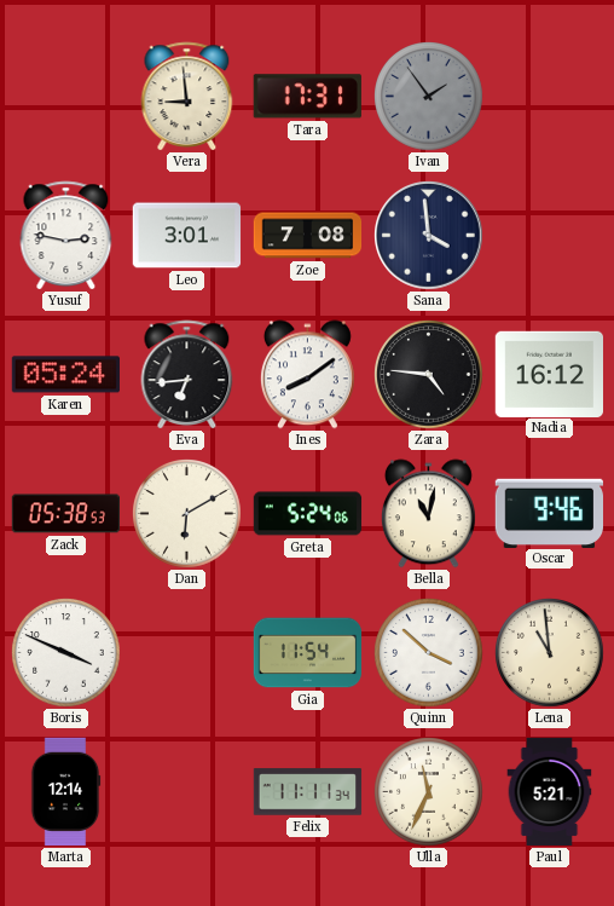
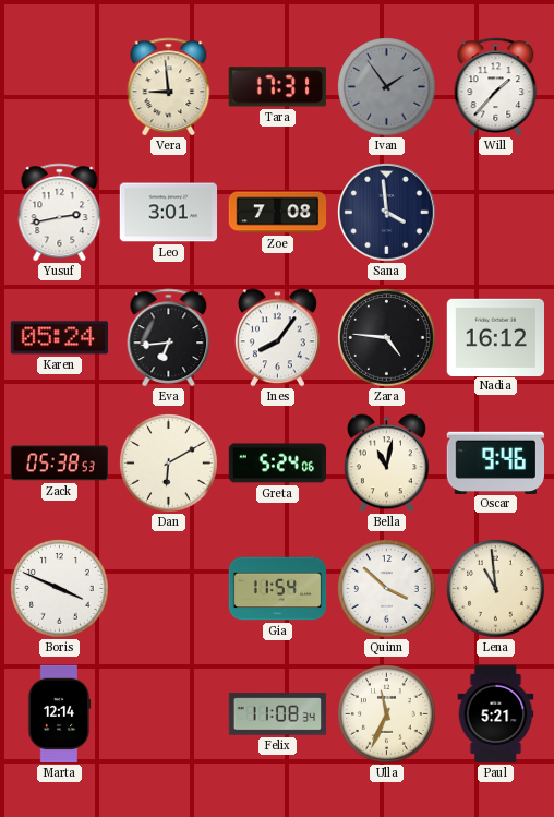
Will: none -> 1:37
Yusuf: 2:47 -> 2:43
Ines: 8:09 -> 8:06
Felix: 11:11 -> 11:08
